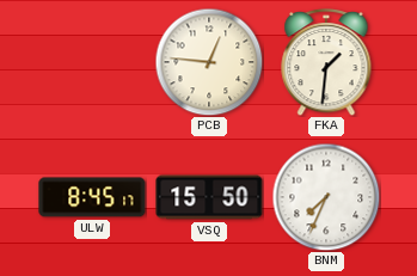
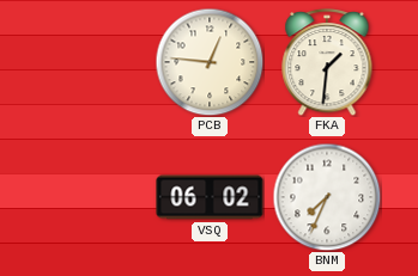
ULW: 8:45 -> none
VSQ: 15:50 -> 06:02
